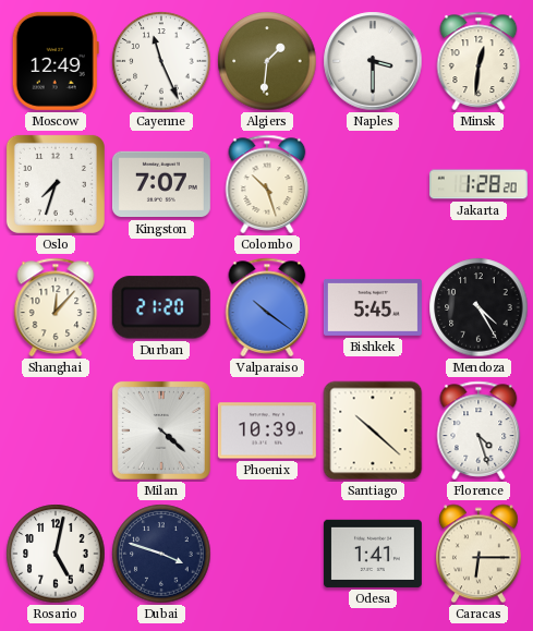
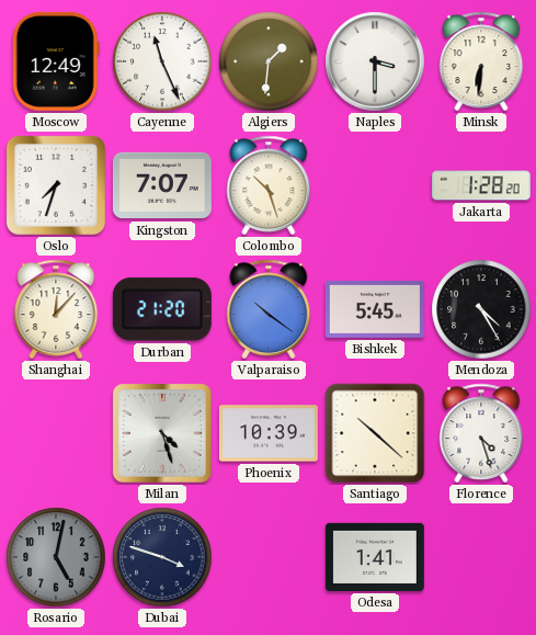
Minsk: 12:31 -> 6:31
Milan: 4:22 -> 4:27
Rosario dial: white -> grey
Caracas: 6:15 -> none
